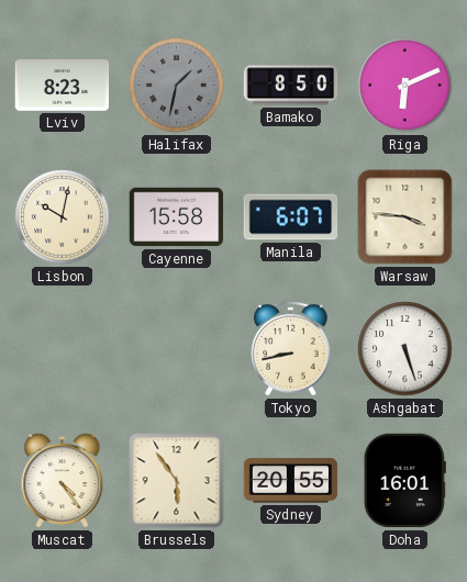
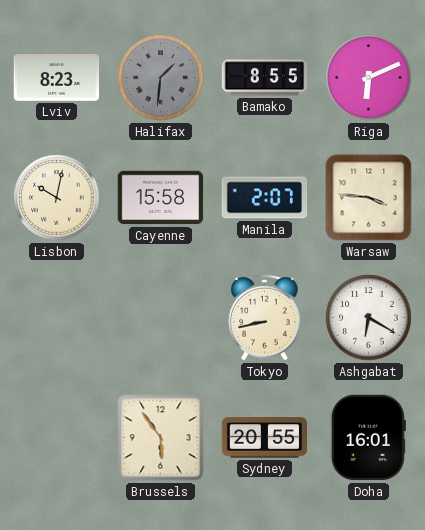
Halifax: 1:32 -> 1:31
Bamako: 8:50 -> 8:55
Manila: 6:07 -> 2:07
Ashgabat: 5:27 -> 6:20
Muscat: 4:24 -> none
